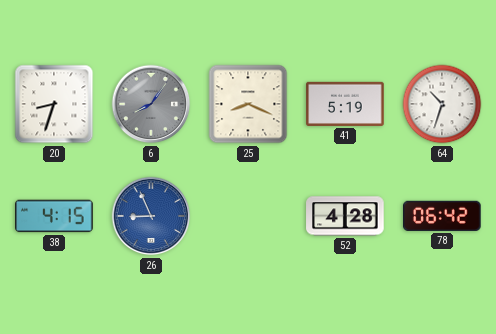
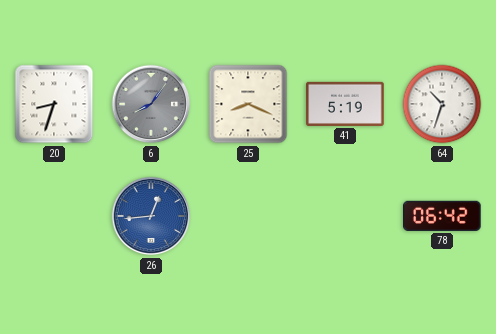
38: 4:15 -> none
26: 8:56 -> 12:44
52: 4:28 -> none
